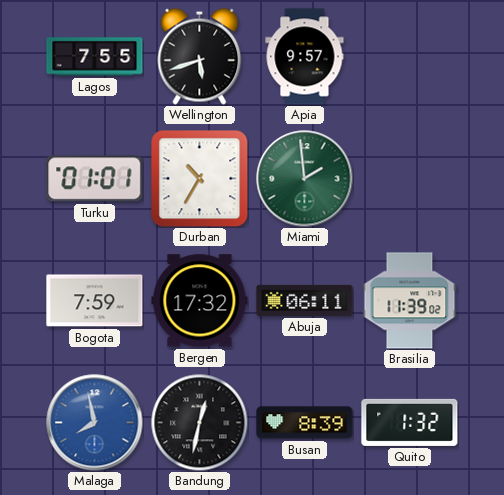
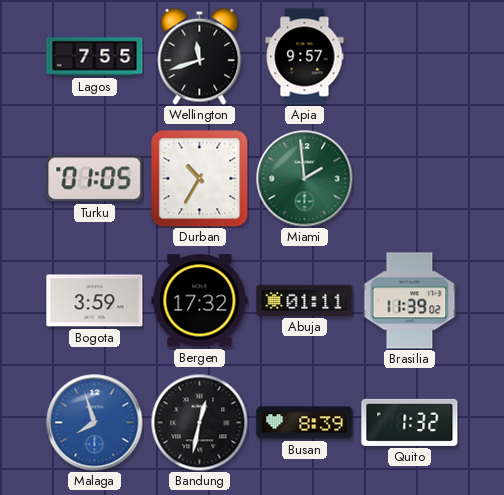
Wellington: 5:42 -> 11:42
Turku: 01:01 -> 01:05
Bogota: 7:59 -> 3:59
Abuja: 06:11 -> 01:11
Malaga: 7:58 -> 7:57
